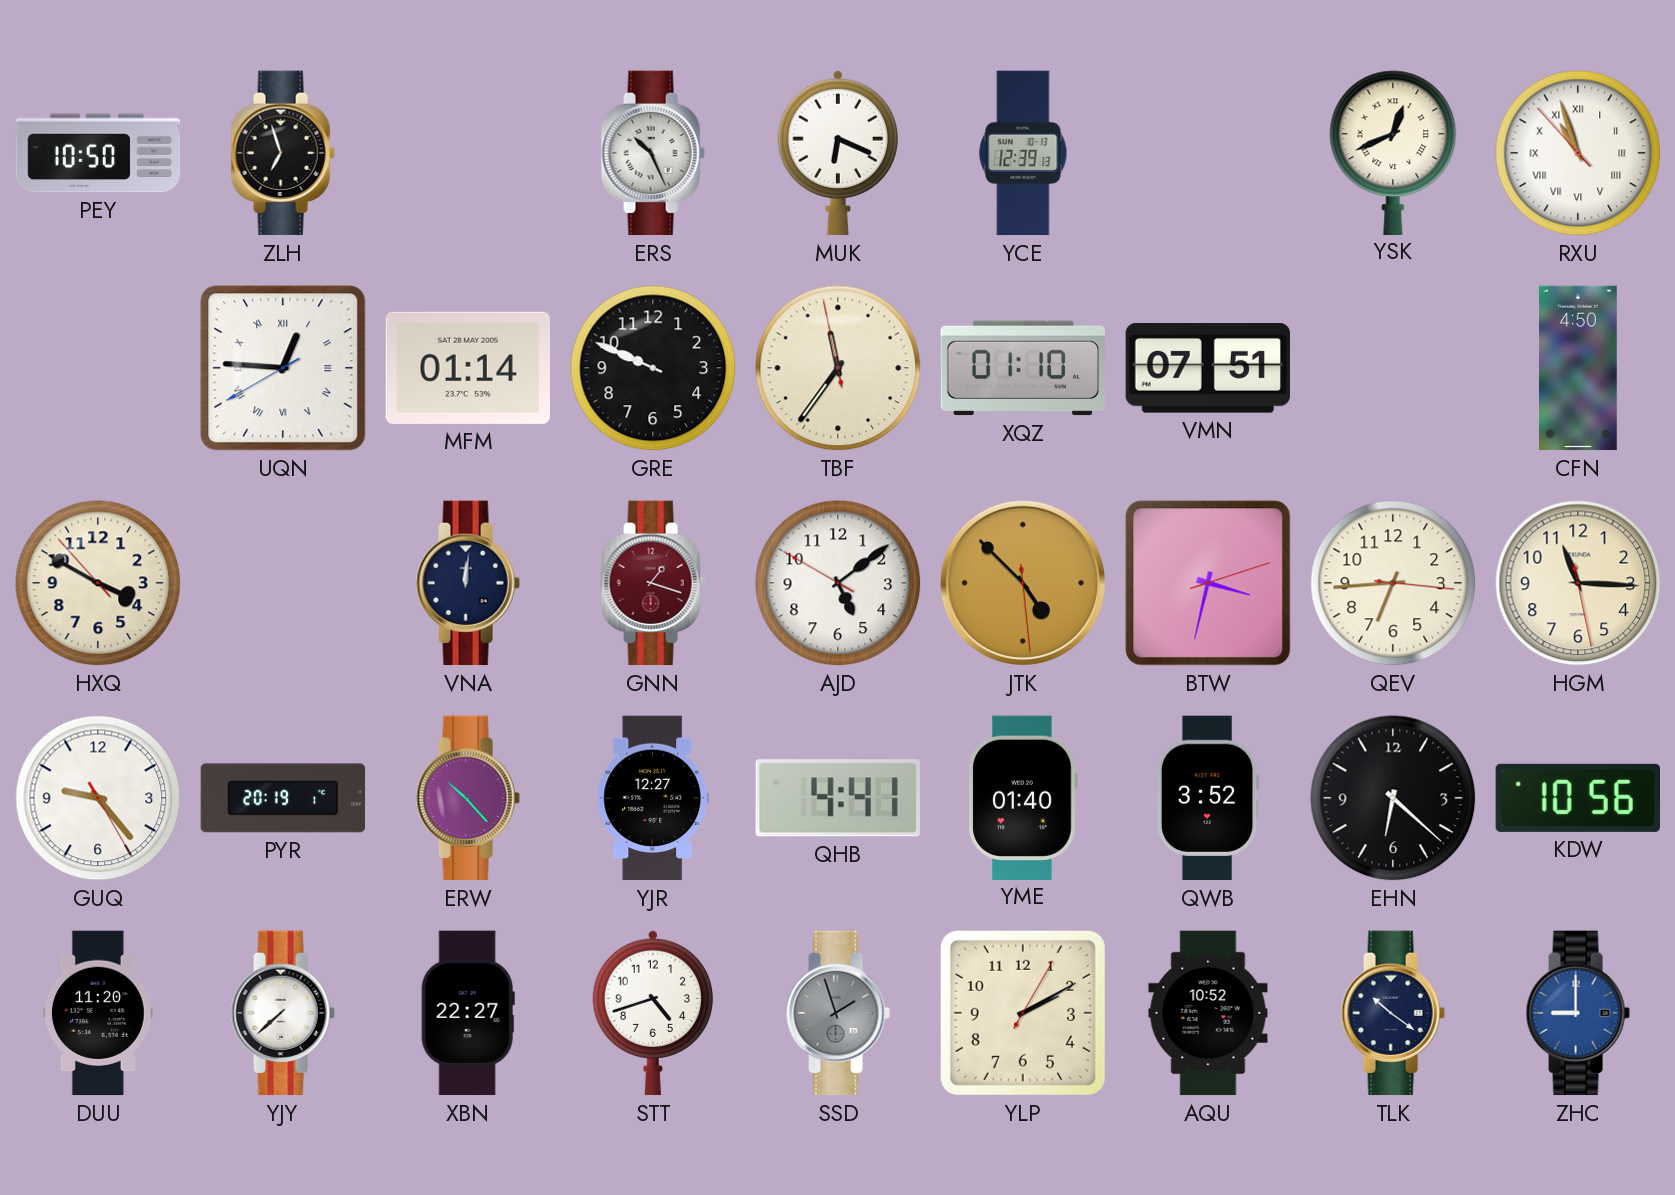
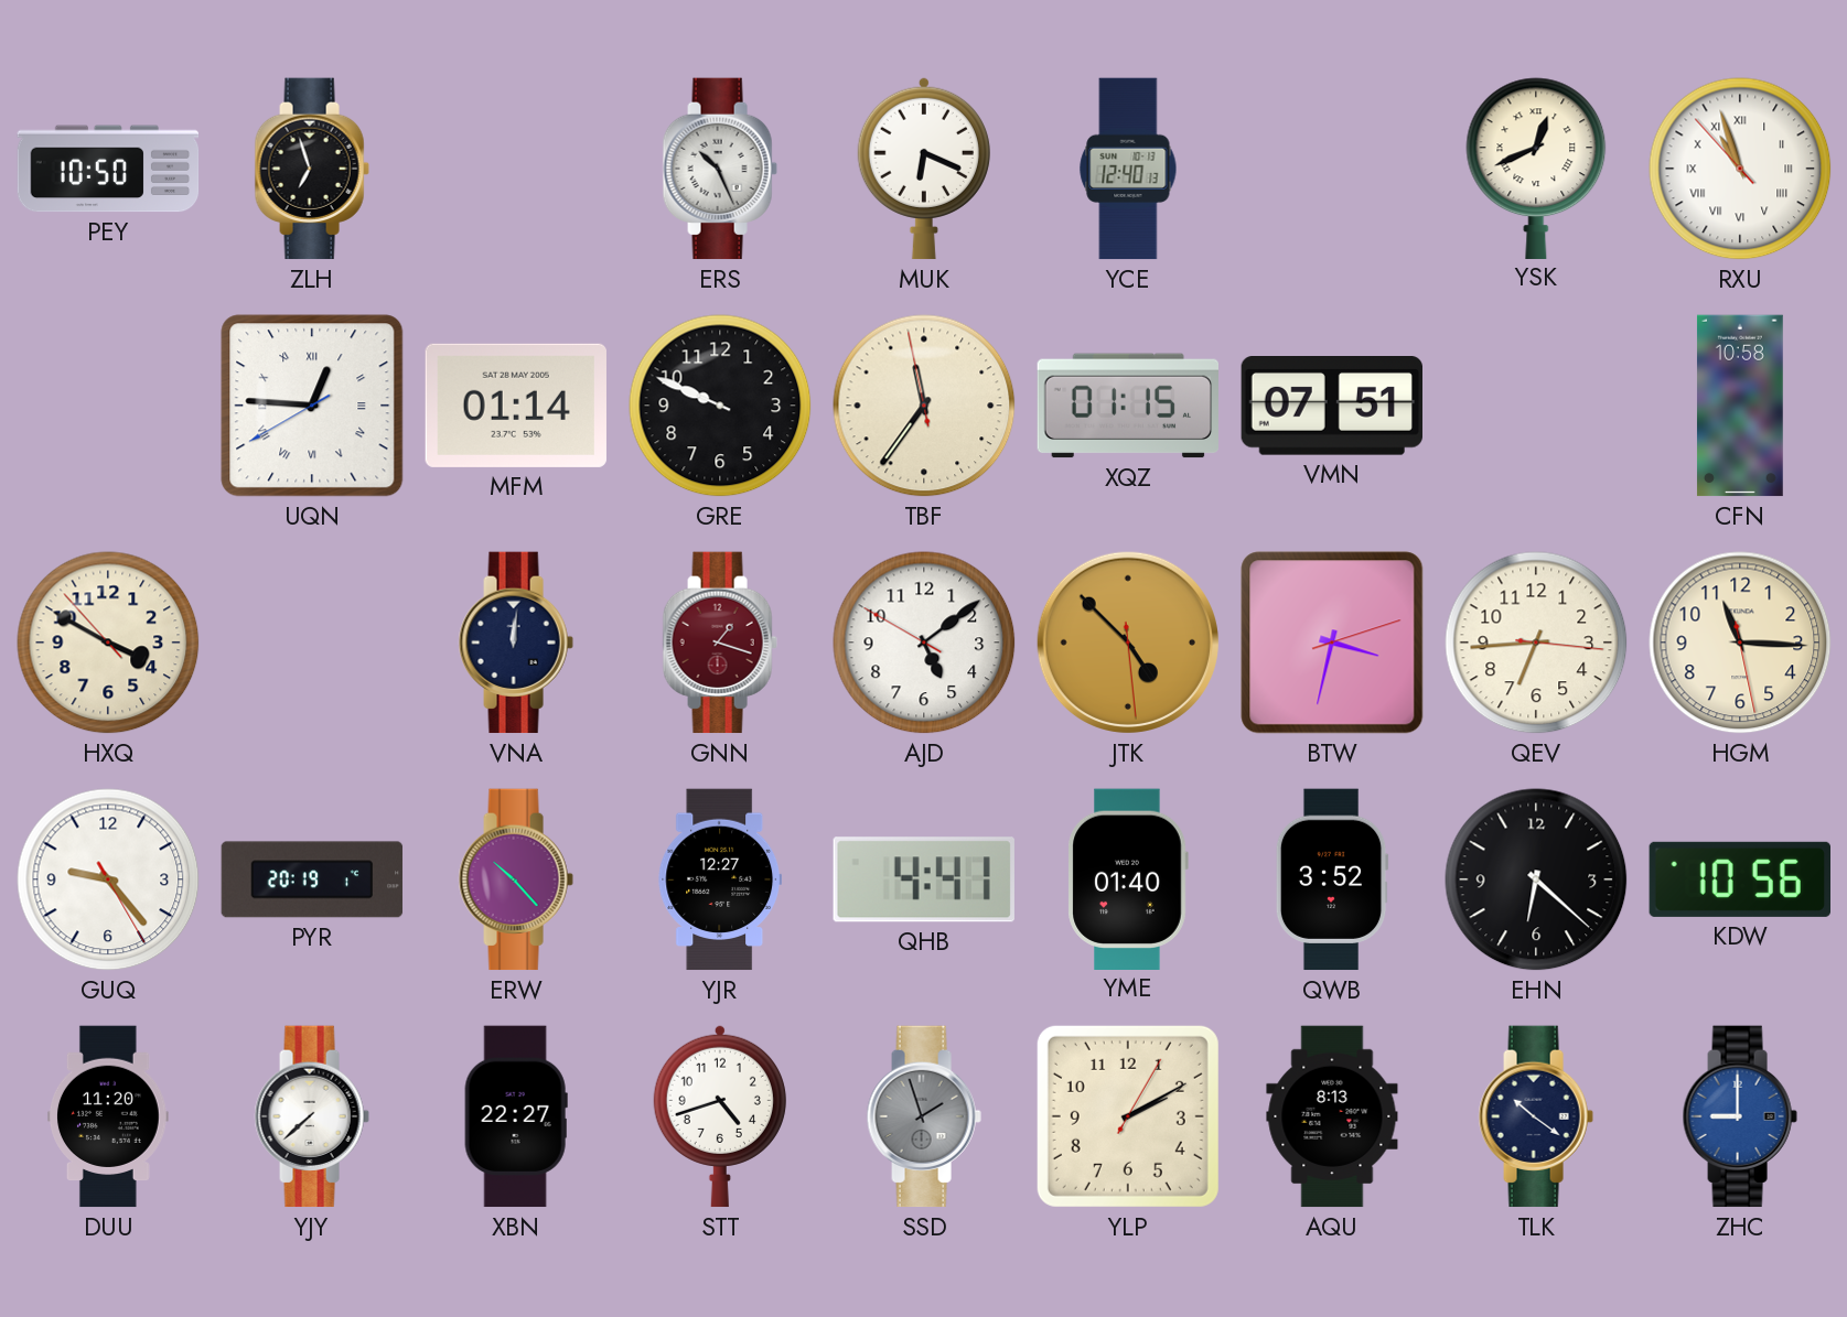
YCE: 12:39 -> 12:40
XQZ: 01:10 -> 01:15
CFN: 4:50 -> 10:58
AQU: 10:52 -> 8:13
